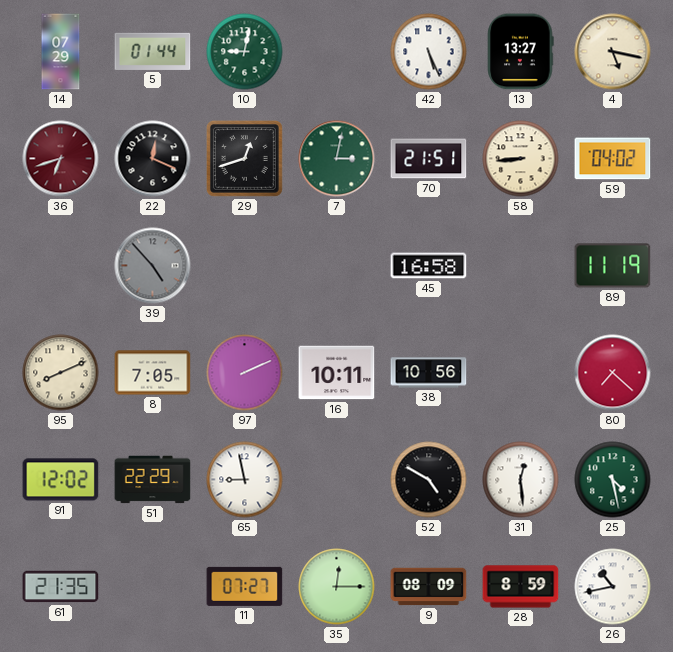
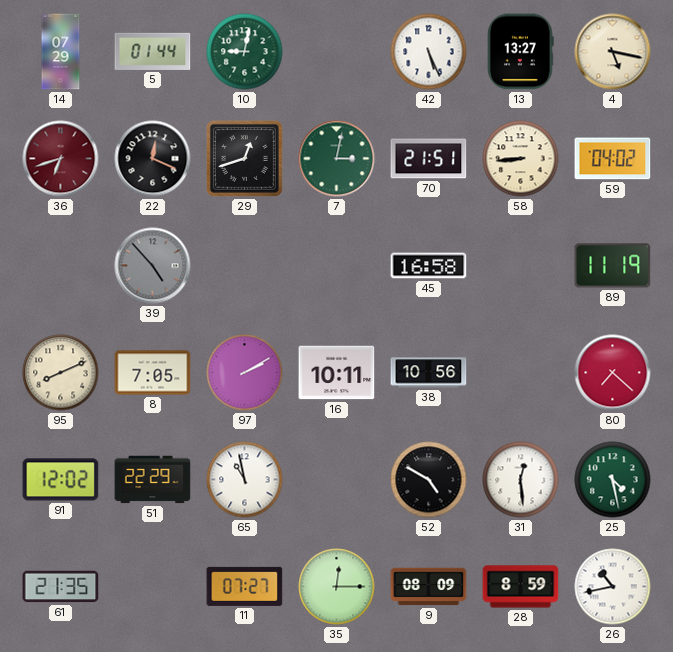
97: 2:11 -> 2:10
65: 8:58 -> 10:58
